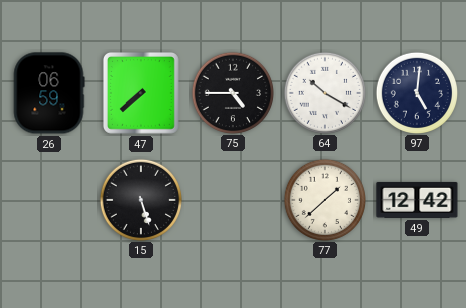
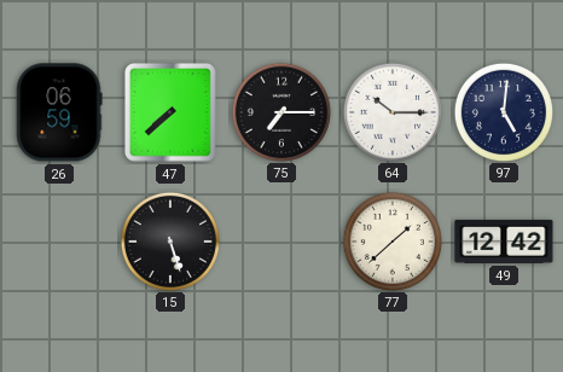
75: 4:45 -> 7:15
64: 10:20 -> 10:15
